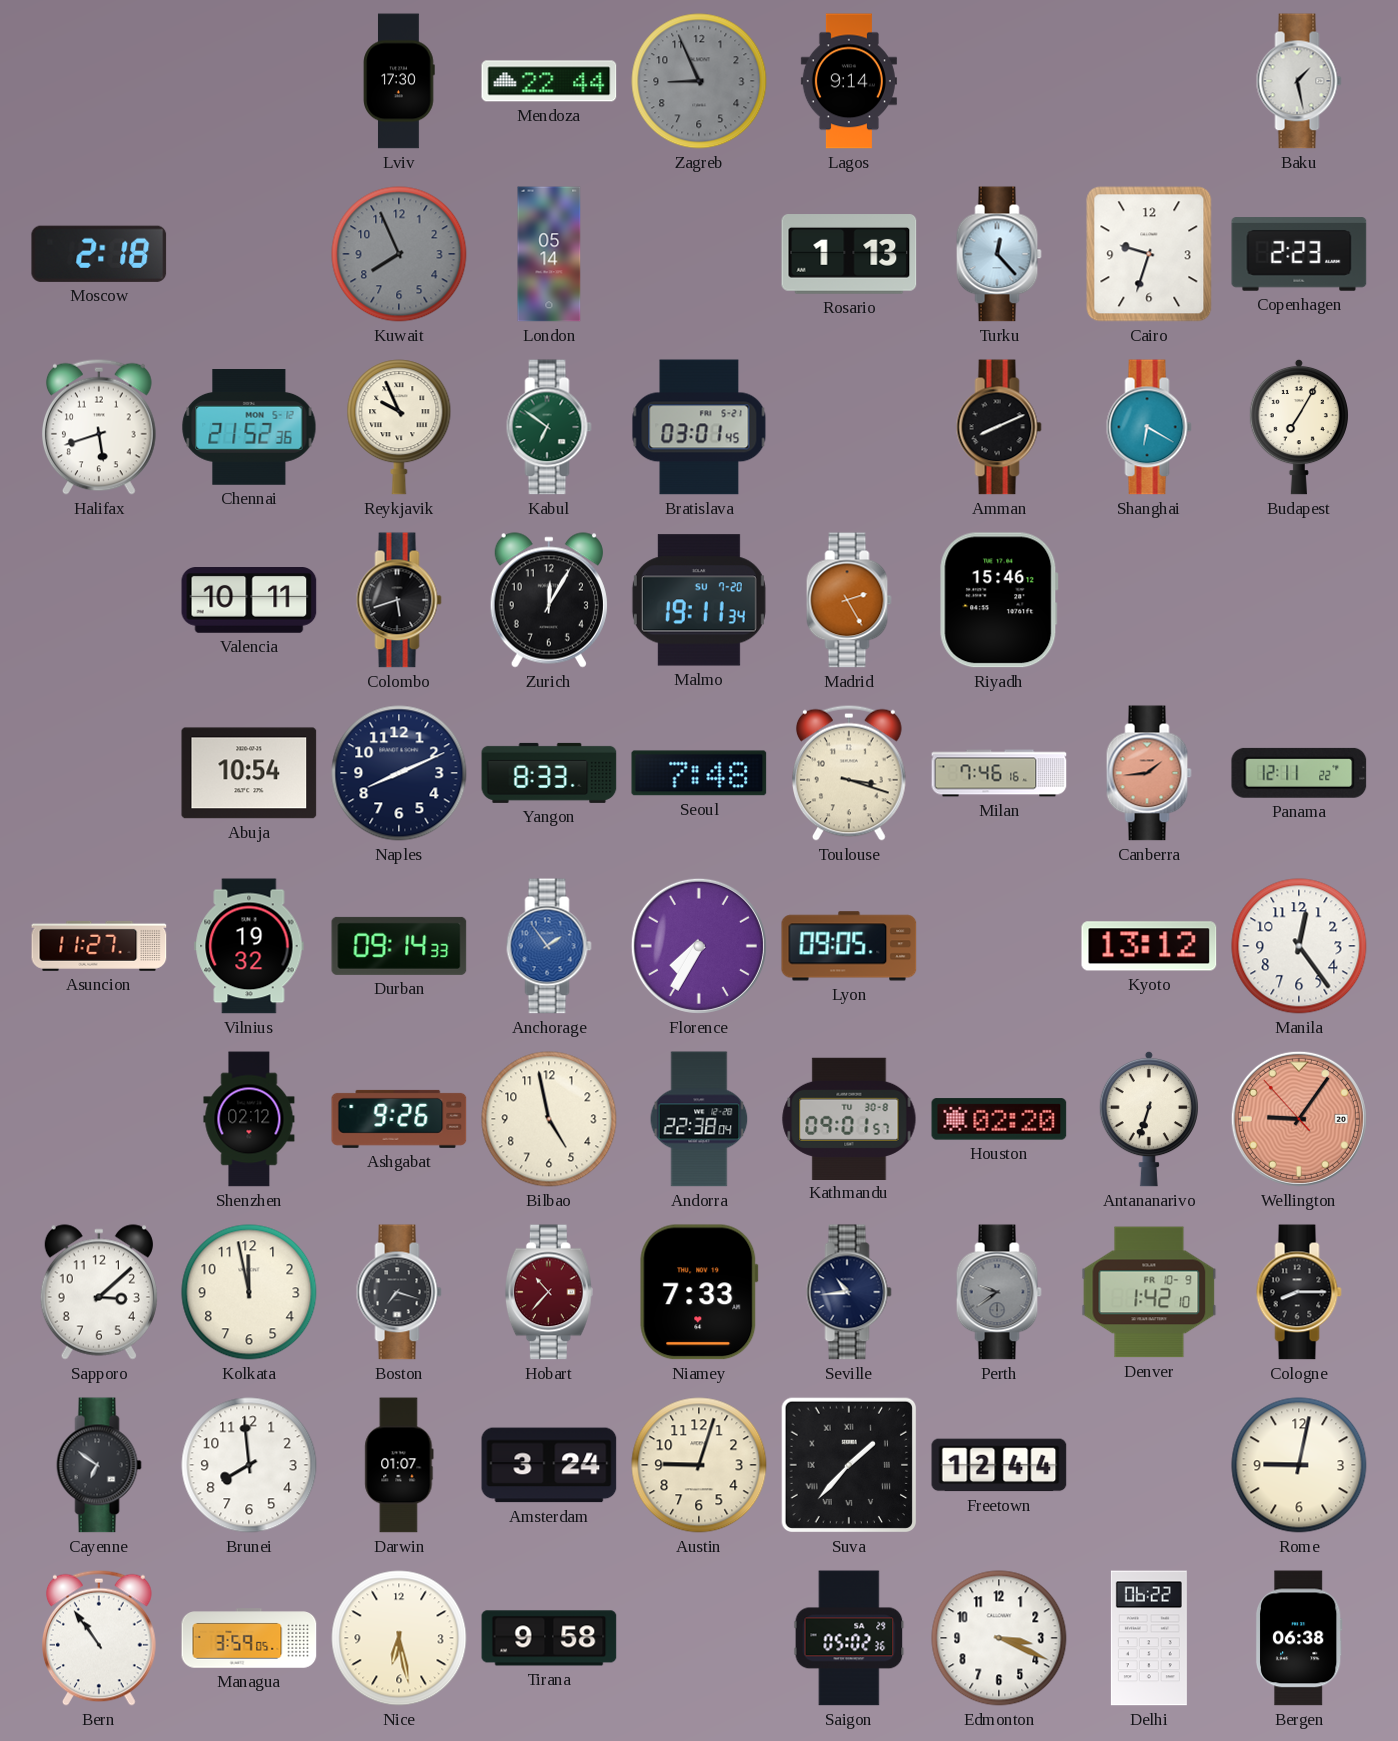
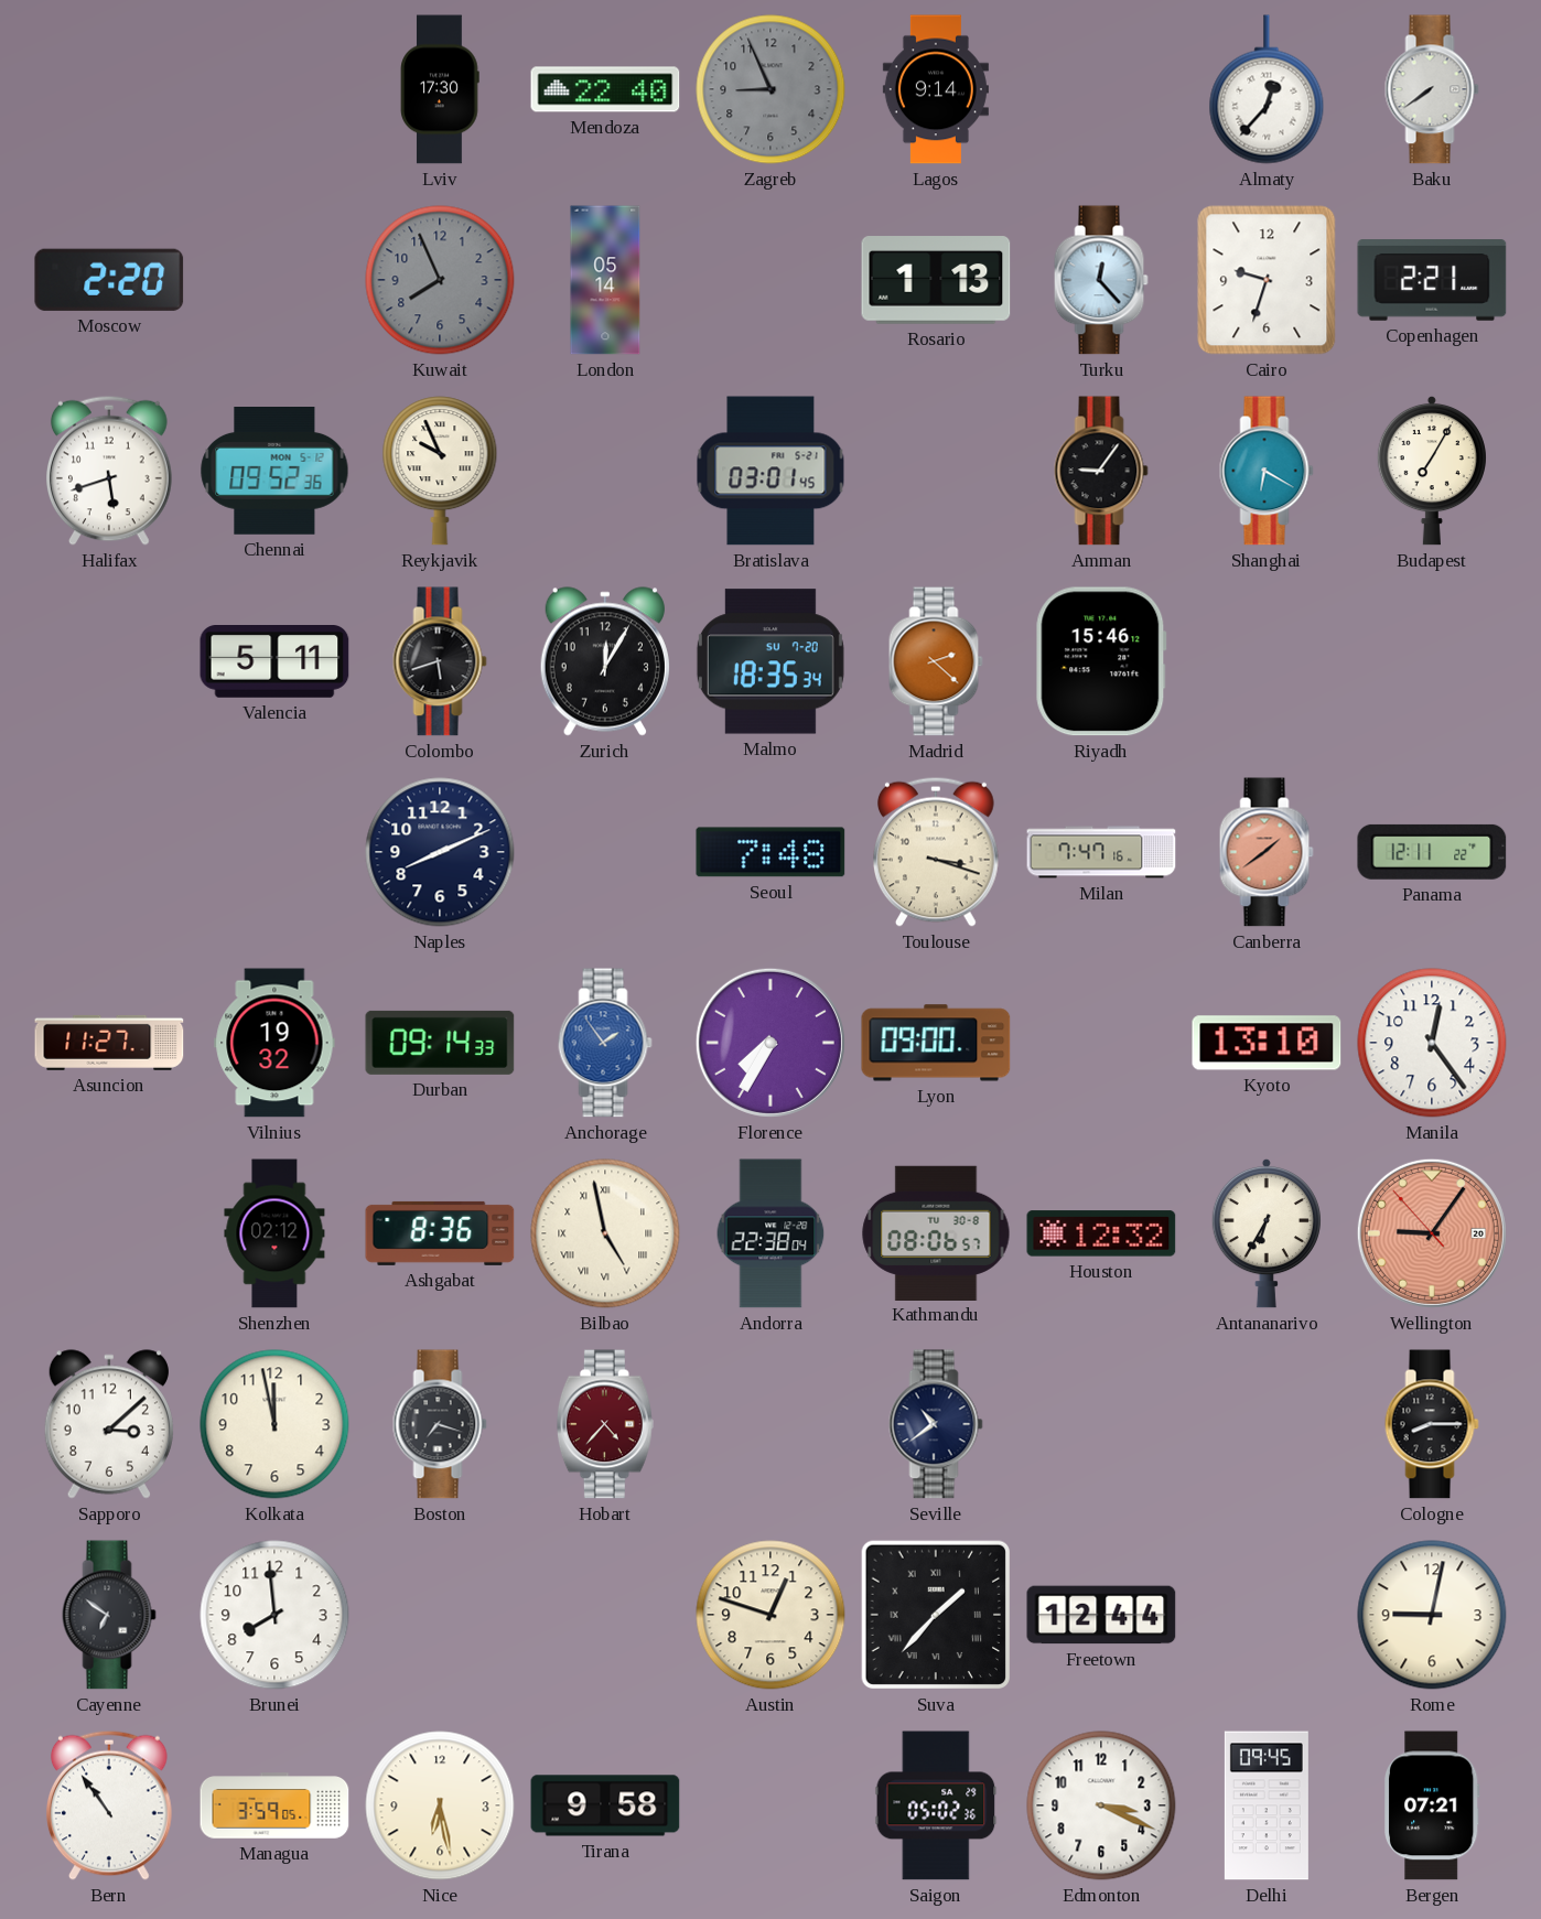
Mendoza: 22:44 -> 22:40
Almaty: none -> 12:37
Baku: 1:28 -> 7:39
Moscow: 2:18 -> 2:20
Copenhagen: 2:23 -> 2:21
Chennai: 21:52 -> 09:52
Kabul: 6:51 -> none
Amman: 8:11 -> 9:06
Valencia: 10:11 -> 5:11
Malmo: 19:11 -> 18:35
Madrid: 2:25 -> 2:22
Abuja: 10:54 -> none
Yangon: 8:33 -> none
Milan: 7:46 -> 7:47
Canberra: 1:44 -> 1:39
Lyon: 09:05 -> 09:00
Kyoto: 13:12 -> 13:10
Ashgabat: 9:26 -> 8:36
Bilbao numerals: Arabic -> Roman
Kathmandu: 09:01 -> 08:06
Houston: 02:20 -> 12:32
Antananarivo: 6:33 -> 6:35
Hobart: 10:37 -> 4:37
Niamey: 7:33 -> none
Seville: 10:44 -> 10:39
Perth: 9:39 -> none
Denver: 1:42 -> none
Darwin: 01:07 -> none
Amsterdam: 3:24 -> none
Austin: 9:03 -> 12:48
Delhi: 06:22 -> 09:45
Bergen: 06:38 -> 07:21
